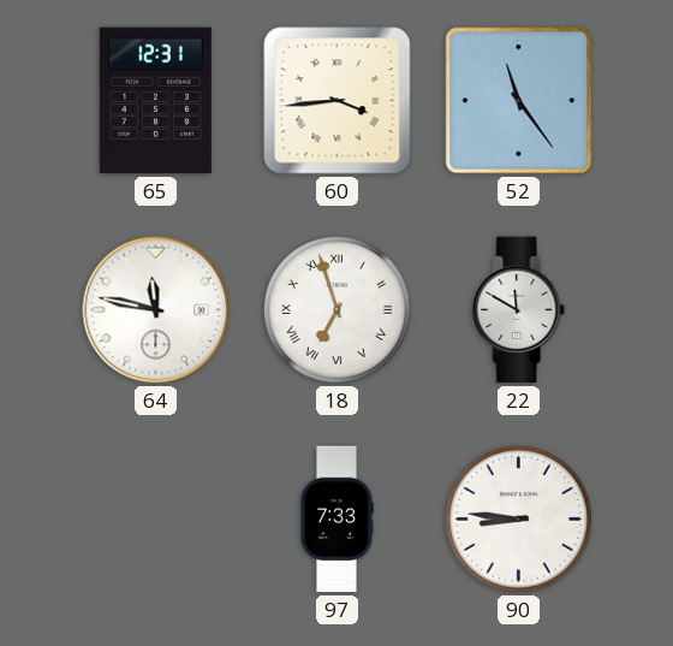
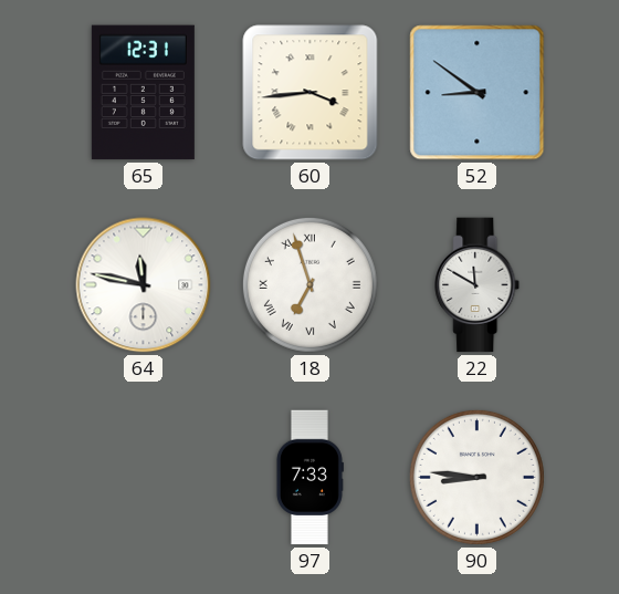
52: 11:24 -> 8:51
